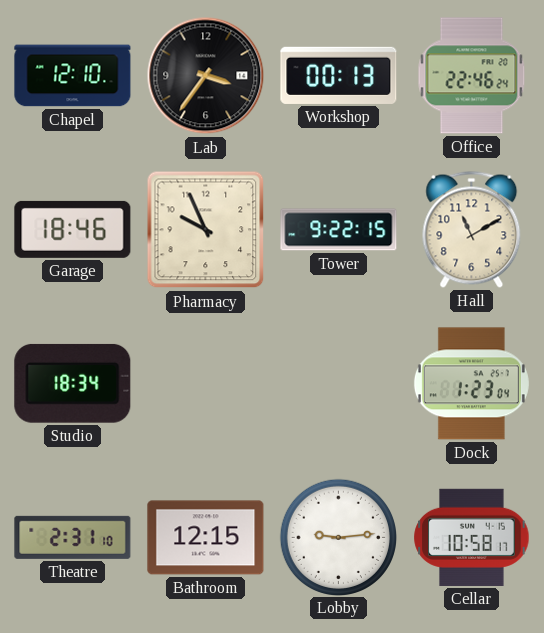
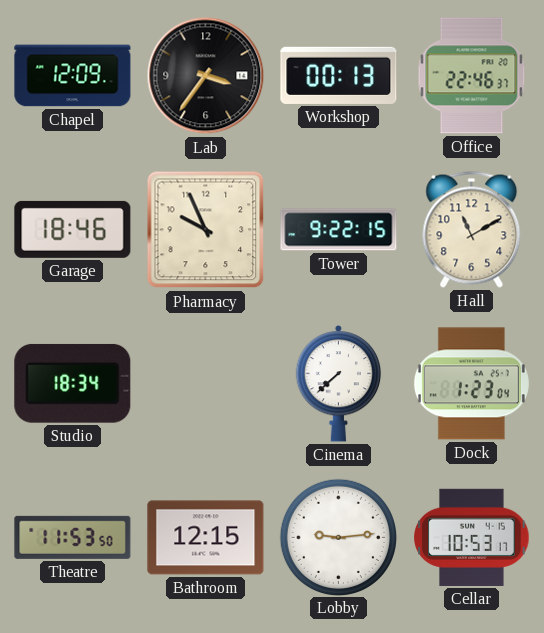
Chapel: 12:10 -> 12:09
Office: 22:46:24 -> 22:46:37
Cinema: none -> 7:38
Theatre: 2:31 -> 11:53
Cellar: 10:58 -> 10:53
